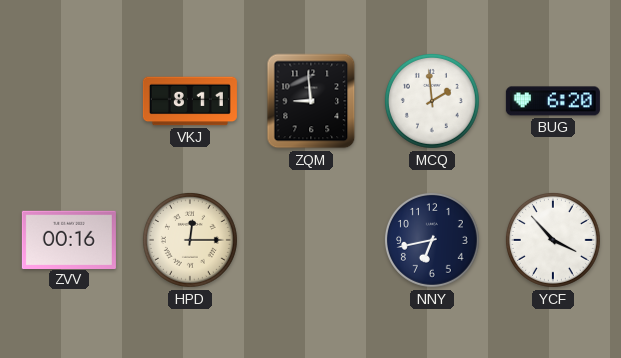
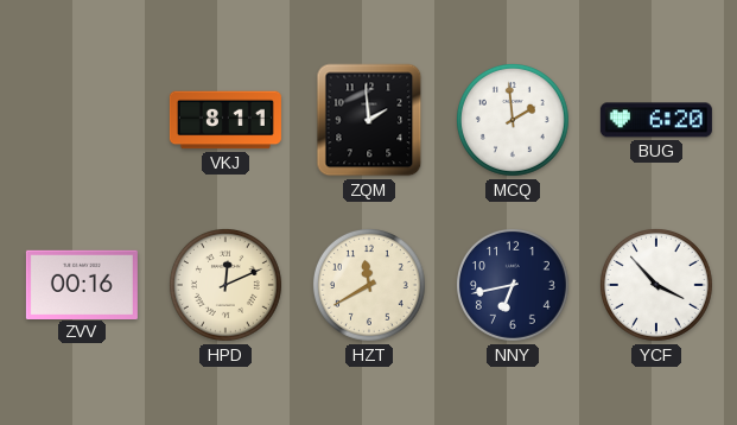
ZQM: 8:59 -> 1:59
HPD: 12:15 -> 12:11
HZT: none -> 11:40
